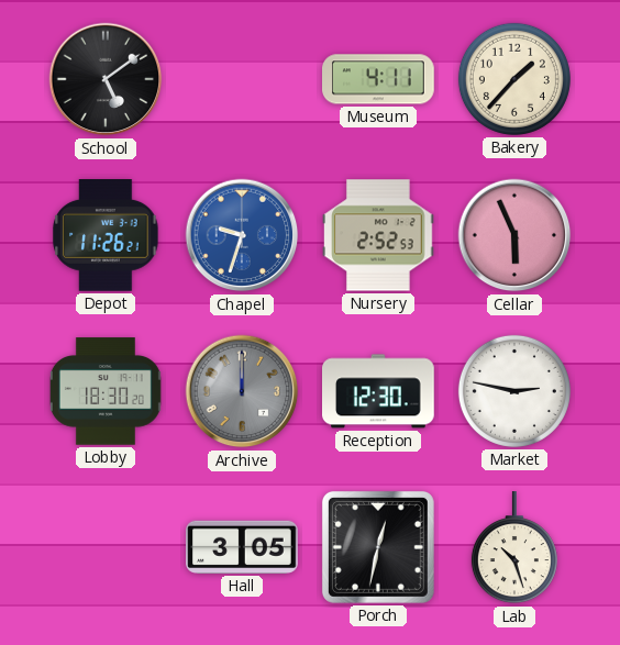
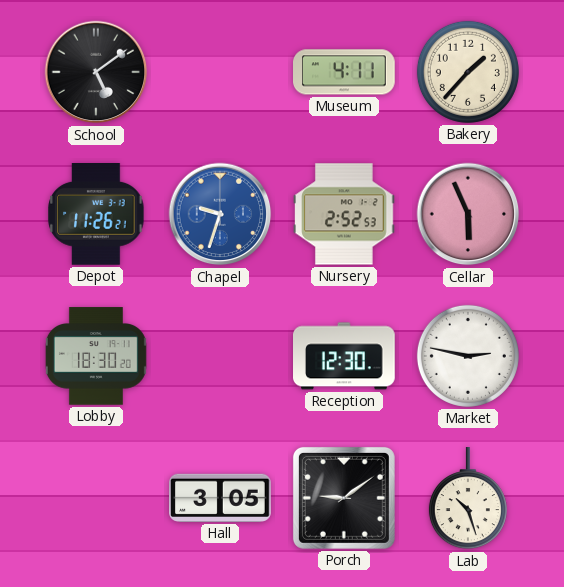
Archive: 12:00 -> none
Porch: 12:32 -> 9:09
